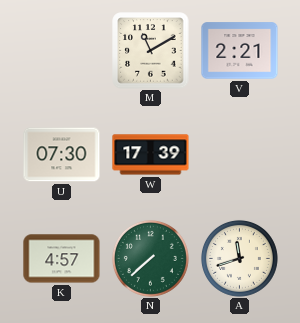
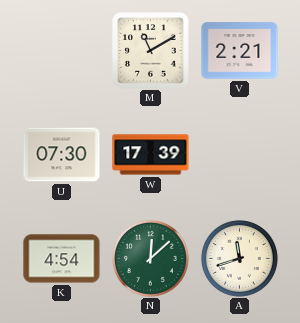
K: 4:57 -> 4:54
N: 7:38 -> 12:08
